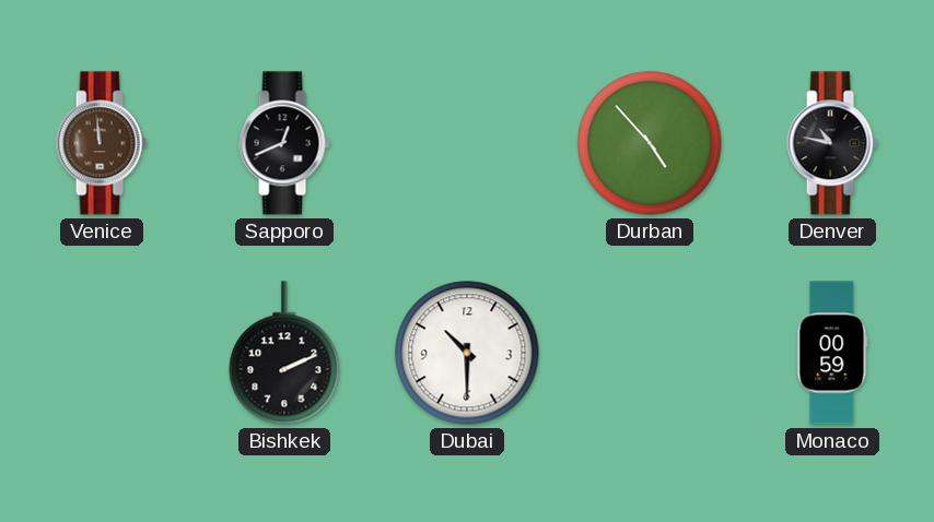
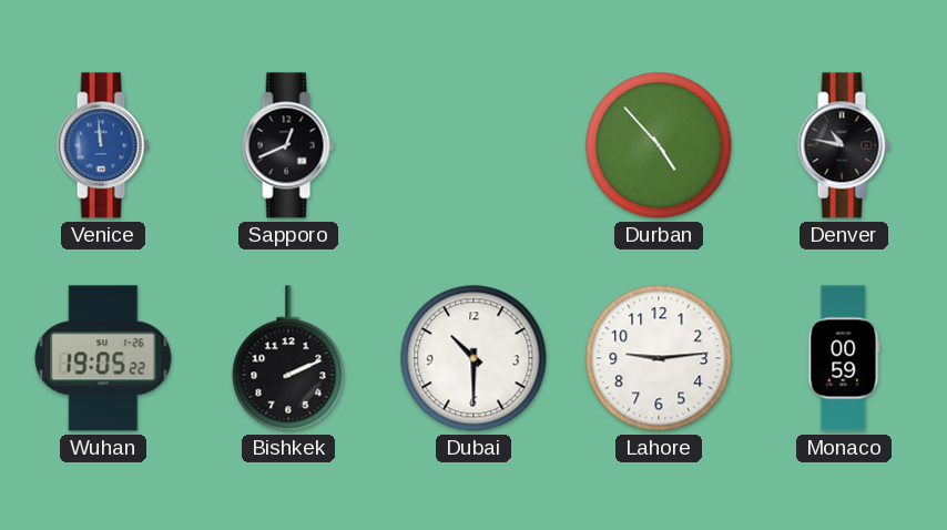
Venice dial: brown -> blue
Wuhan: none -> 19:05
Lahore: none -> 9:14
